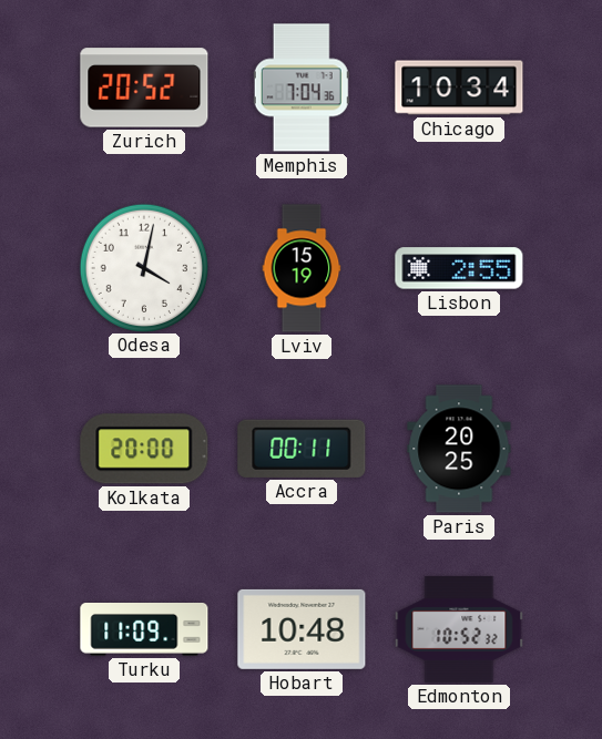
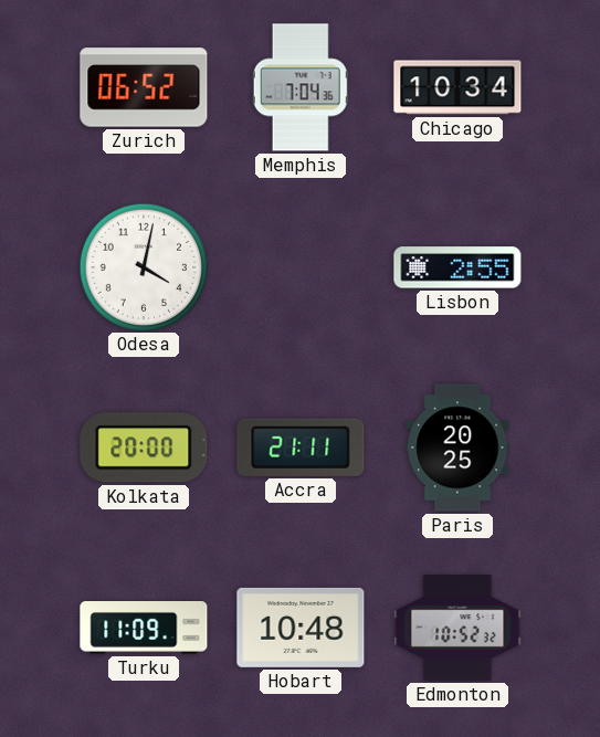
Zurich: 20:52 -> 06:52
Lviv: 15:19 -> none
Accra: 00:11 -> 21:11
